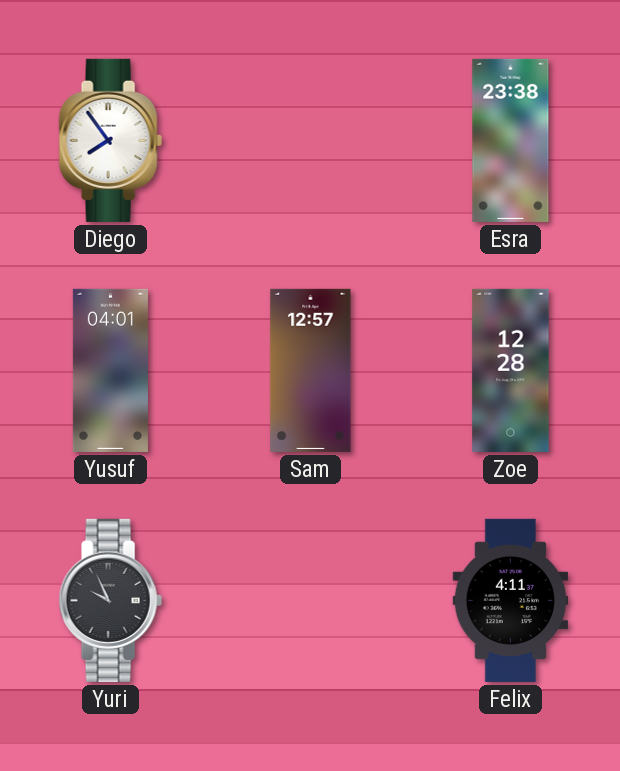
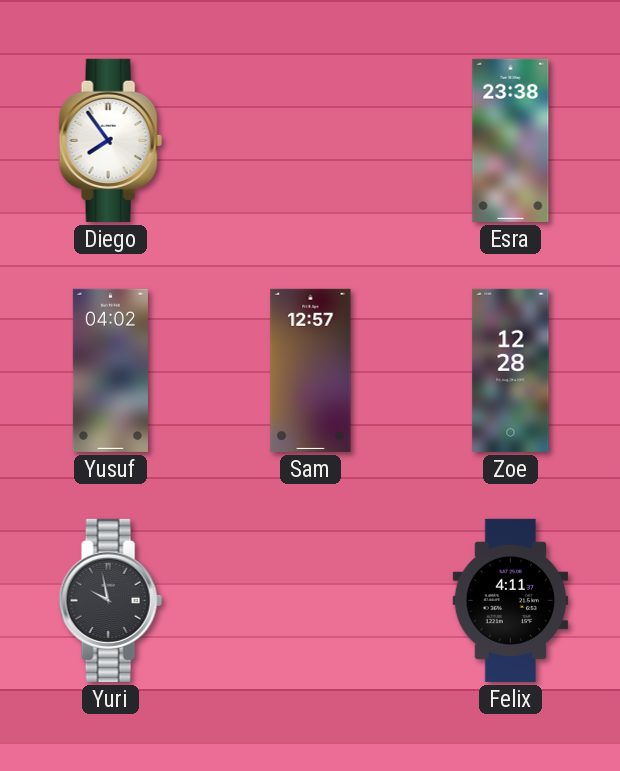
Yusuf: 04:01 -> 04:02
Yuri: 9:56 -> 9:58
